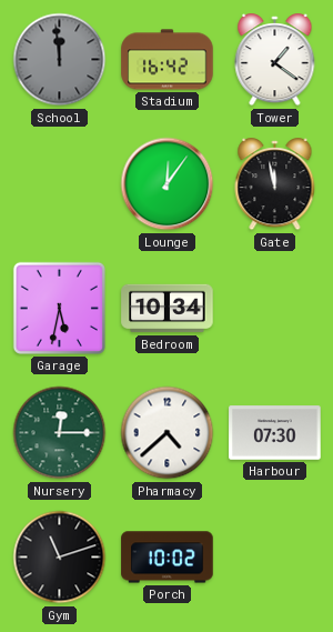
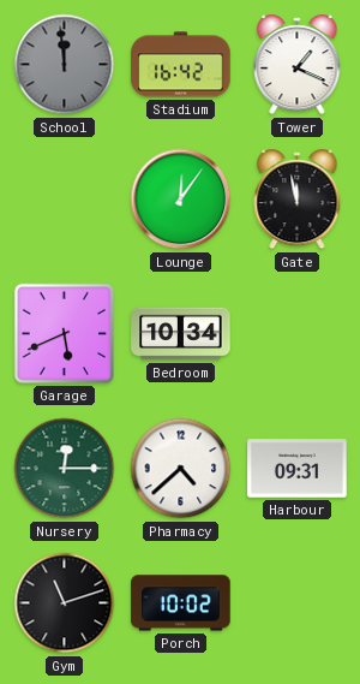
Tower: 1:21 -> 1:19
Garage: 5:32 -> 5:41
Harbour: 07:30 -> 09:31
